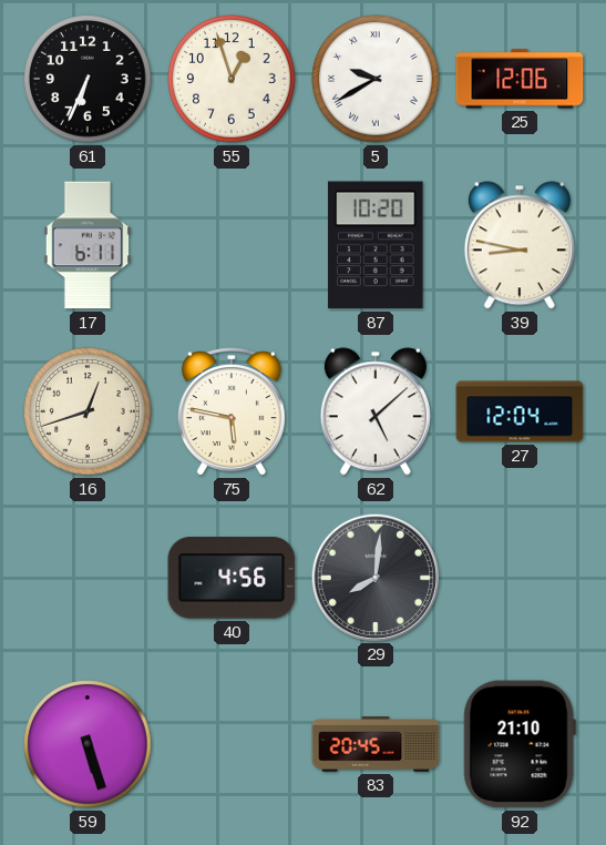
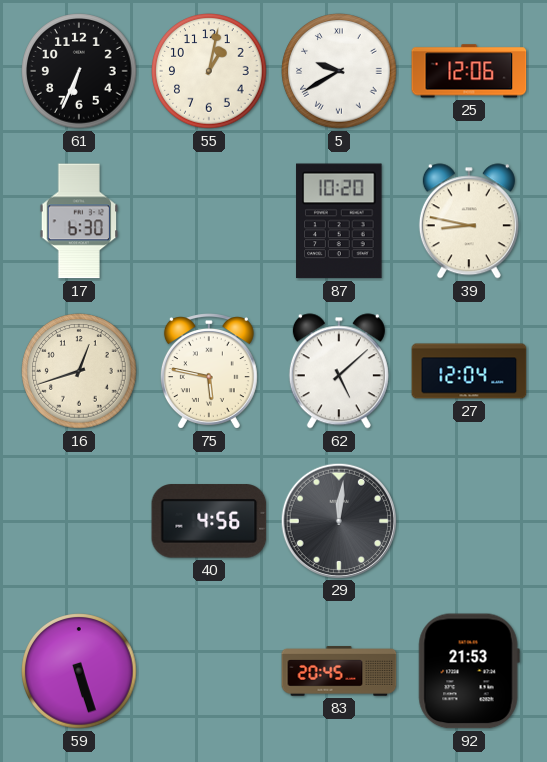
55: 12:57 -> 1:02
17: 6:11 -> 6:30
29: 8:01 -> 12:01
92: 21:10 -> 21:53
